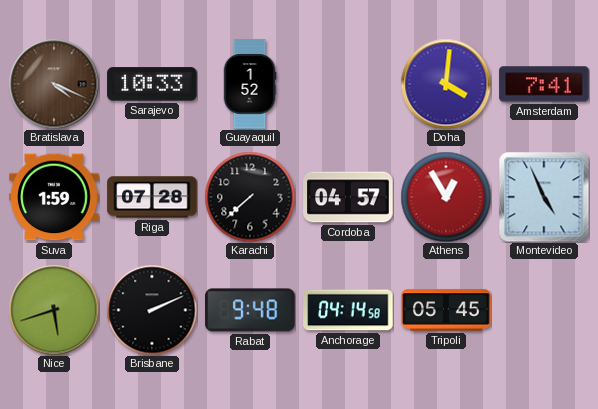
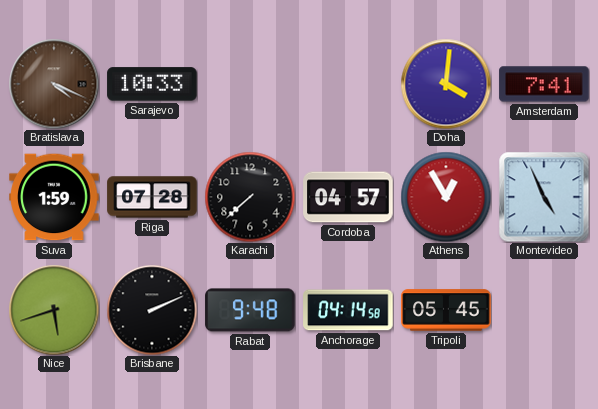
Guayaquil: 1:52 -> none
